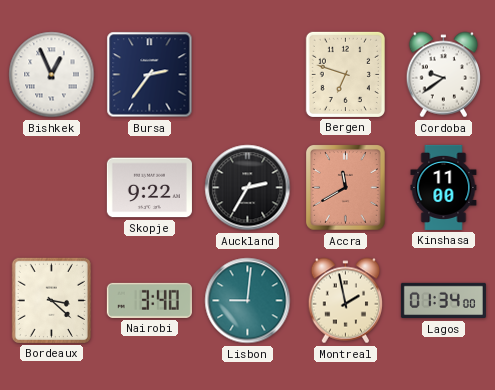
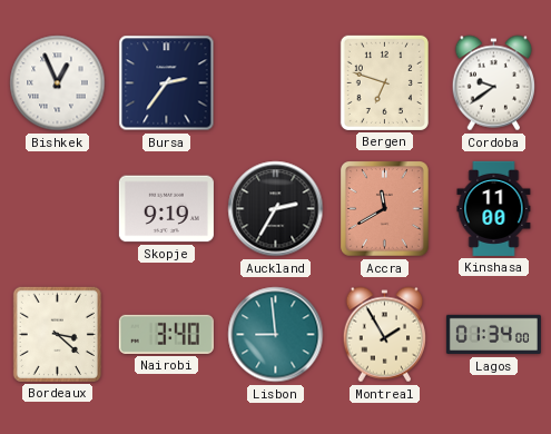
Skopje: 9:22 -> 9:19
Lisbon: 9:01 -> 8:59
Montreal: 1:58 -> 1:55
